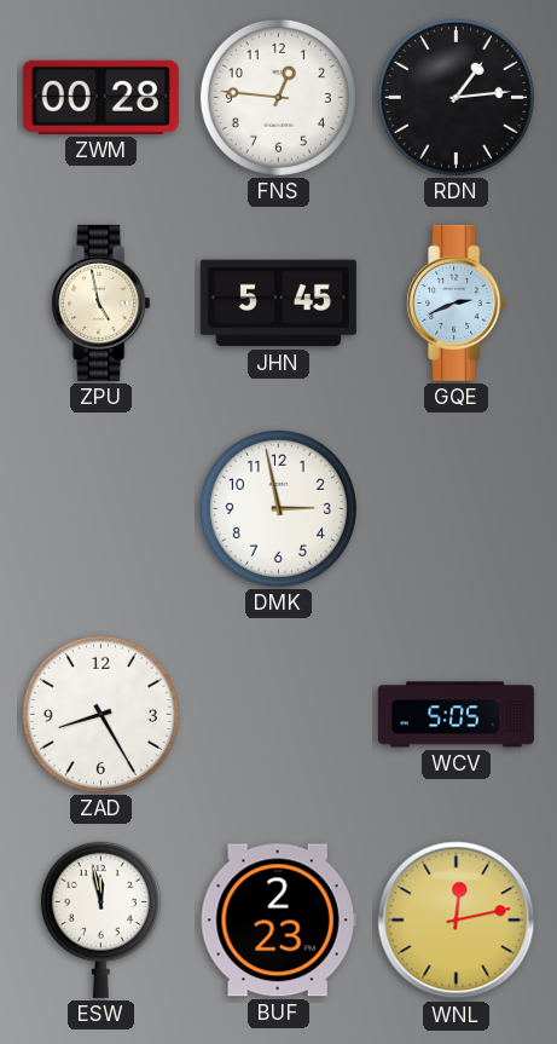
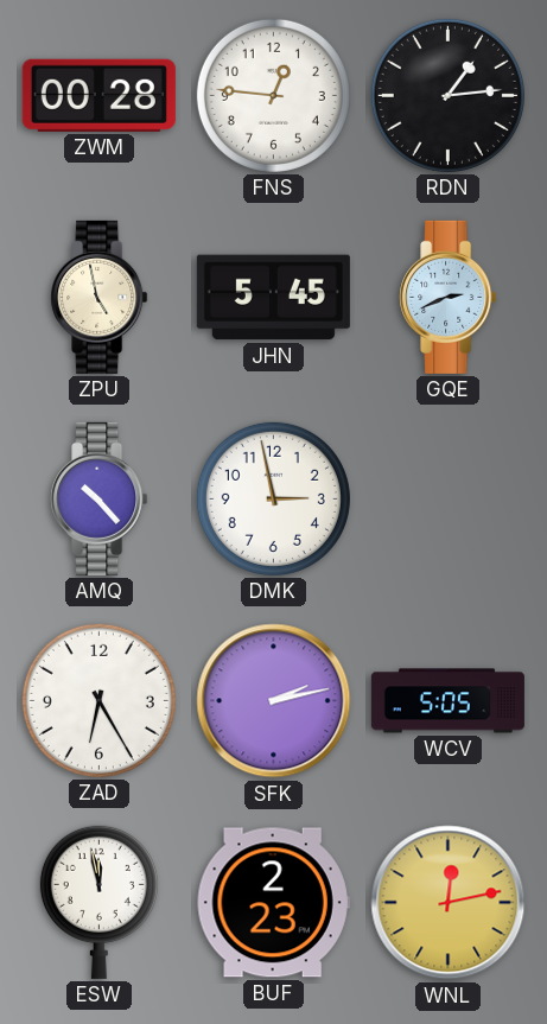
AMQ: none -> 10:23
ZAD: 8:25 -> 6:25
SFK: none -> 2:13
